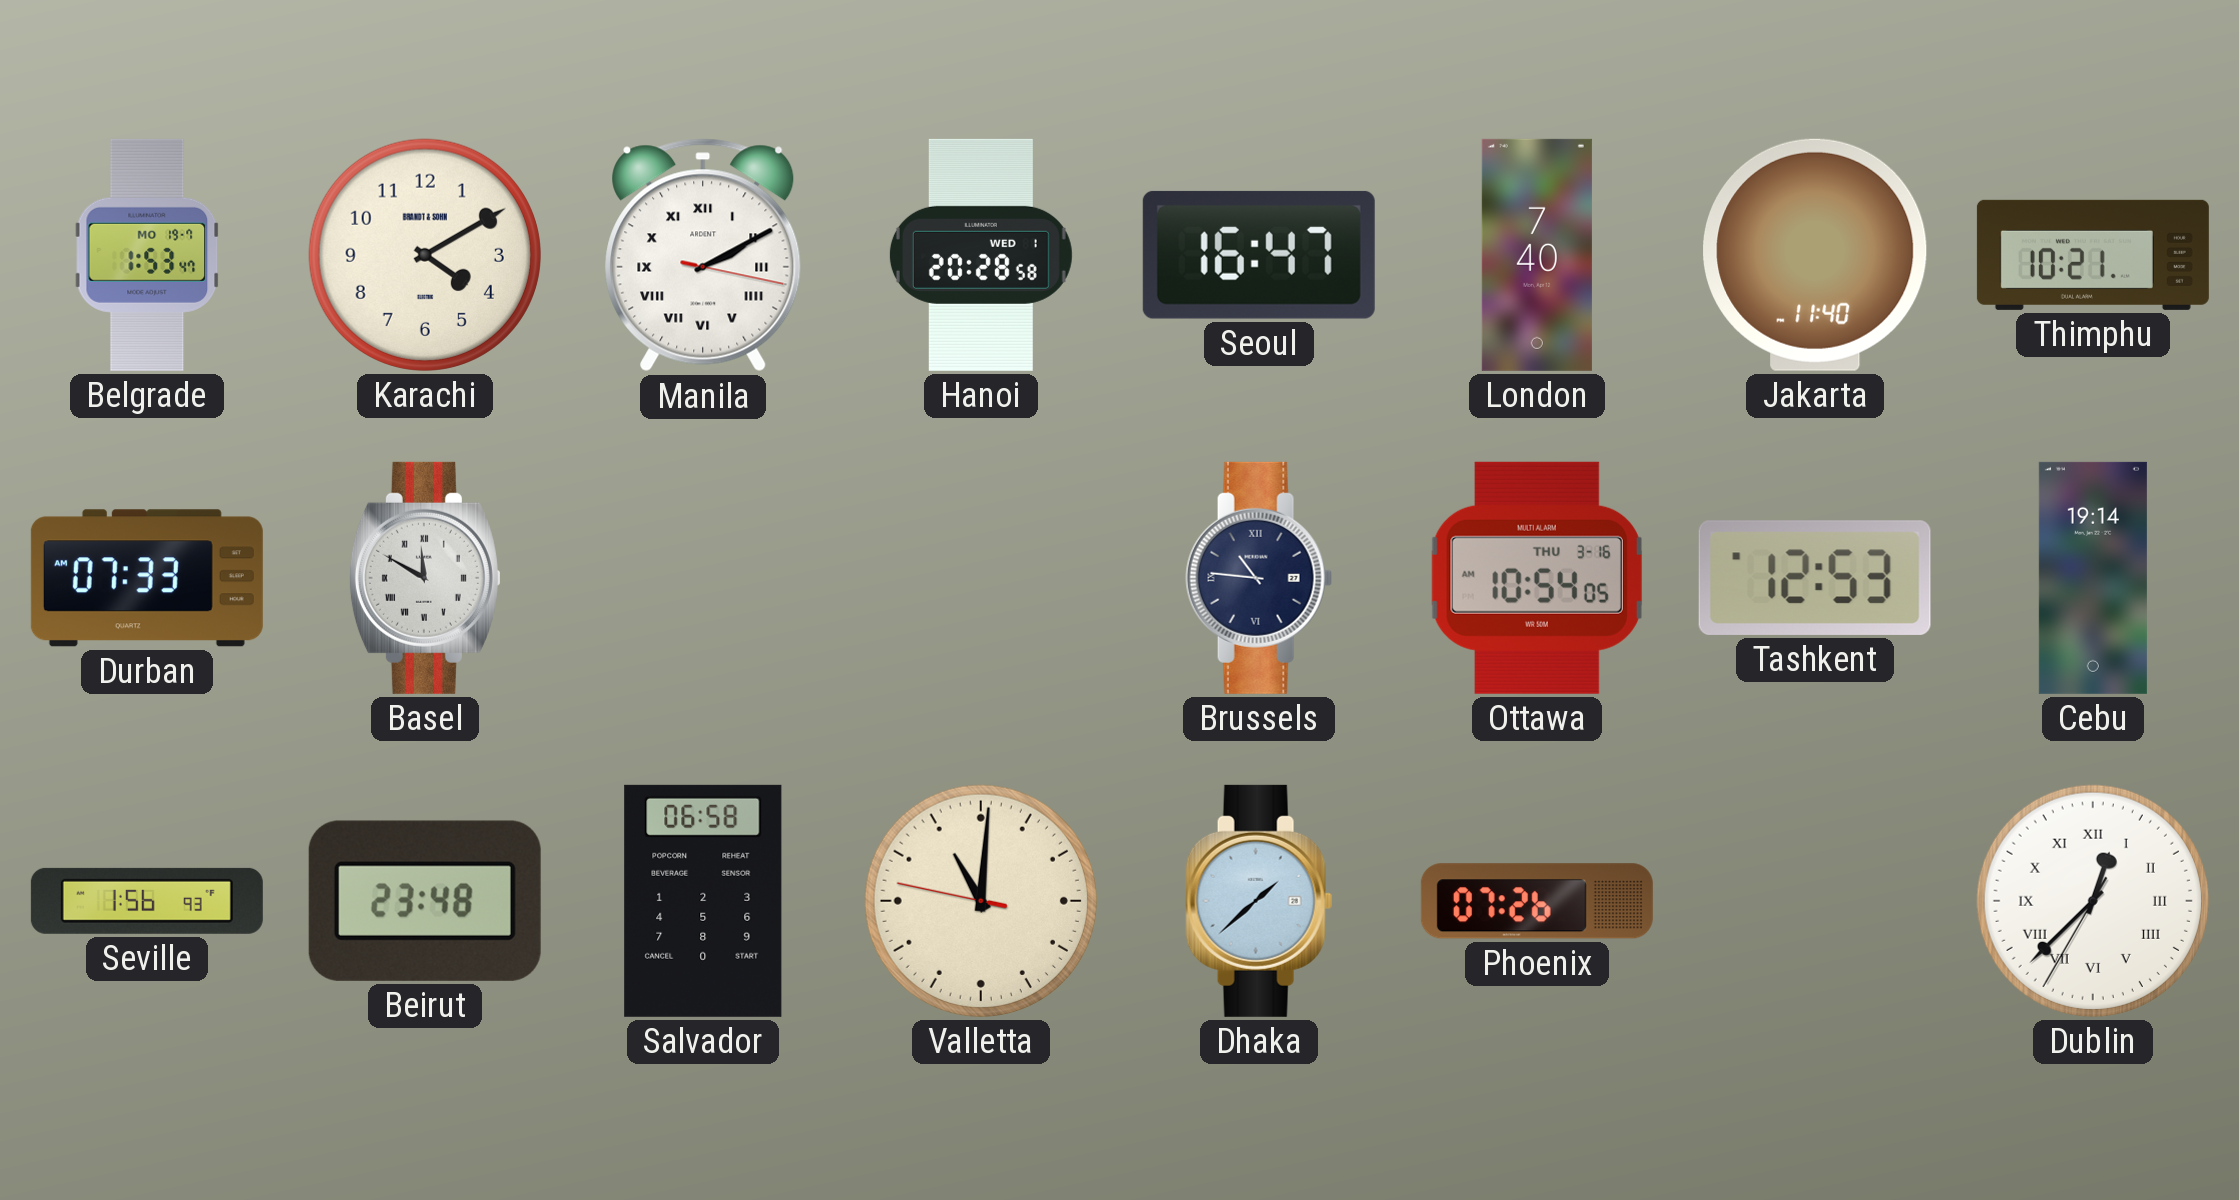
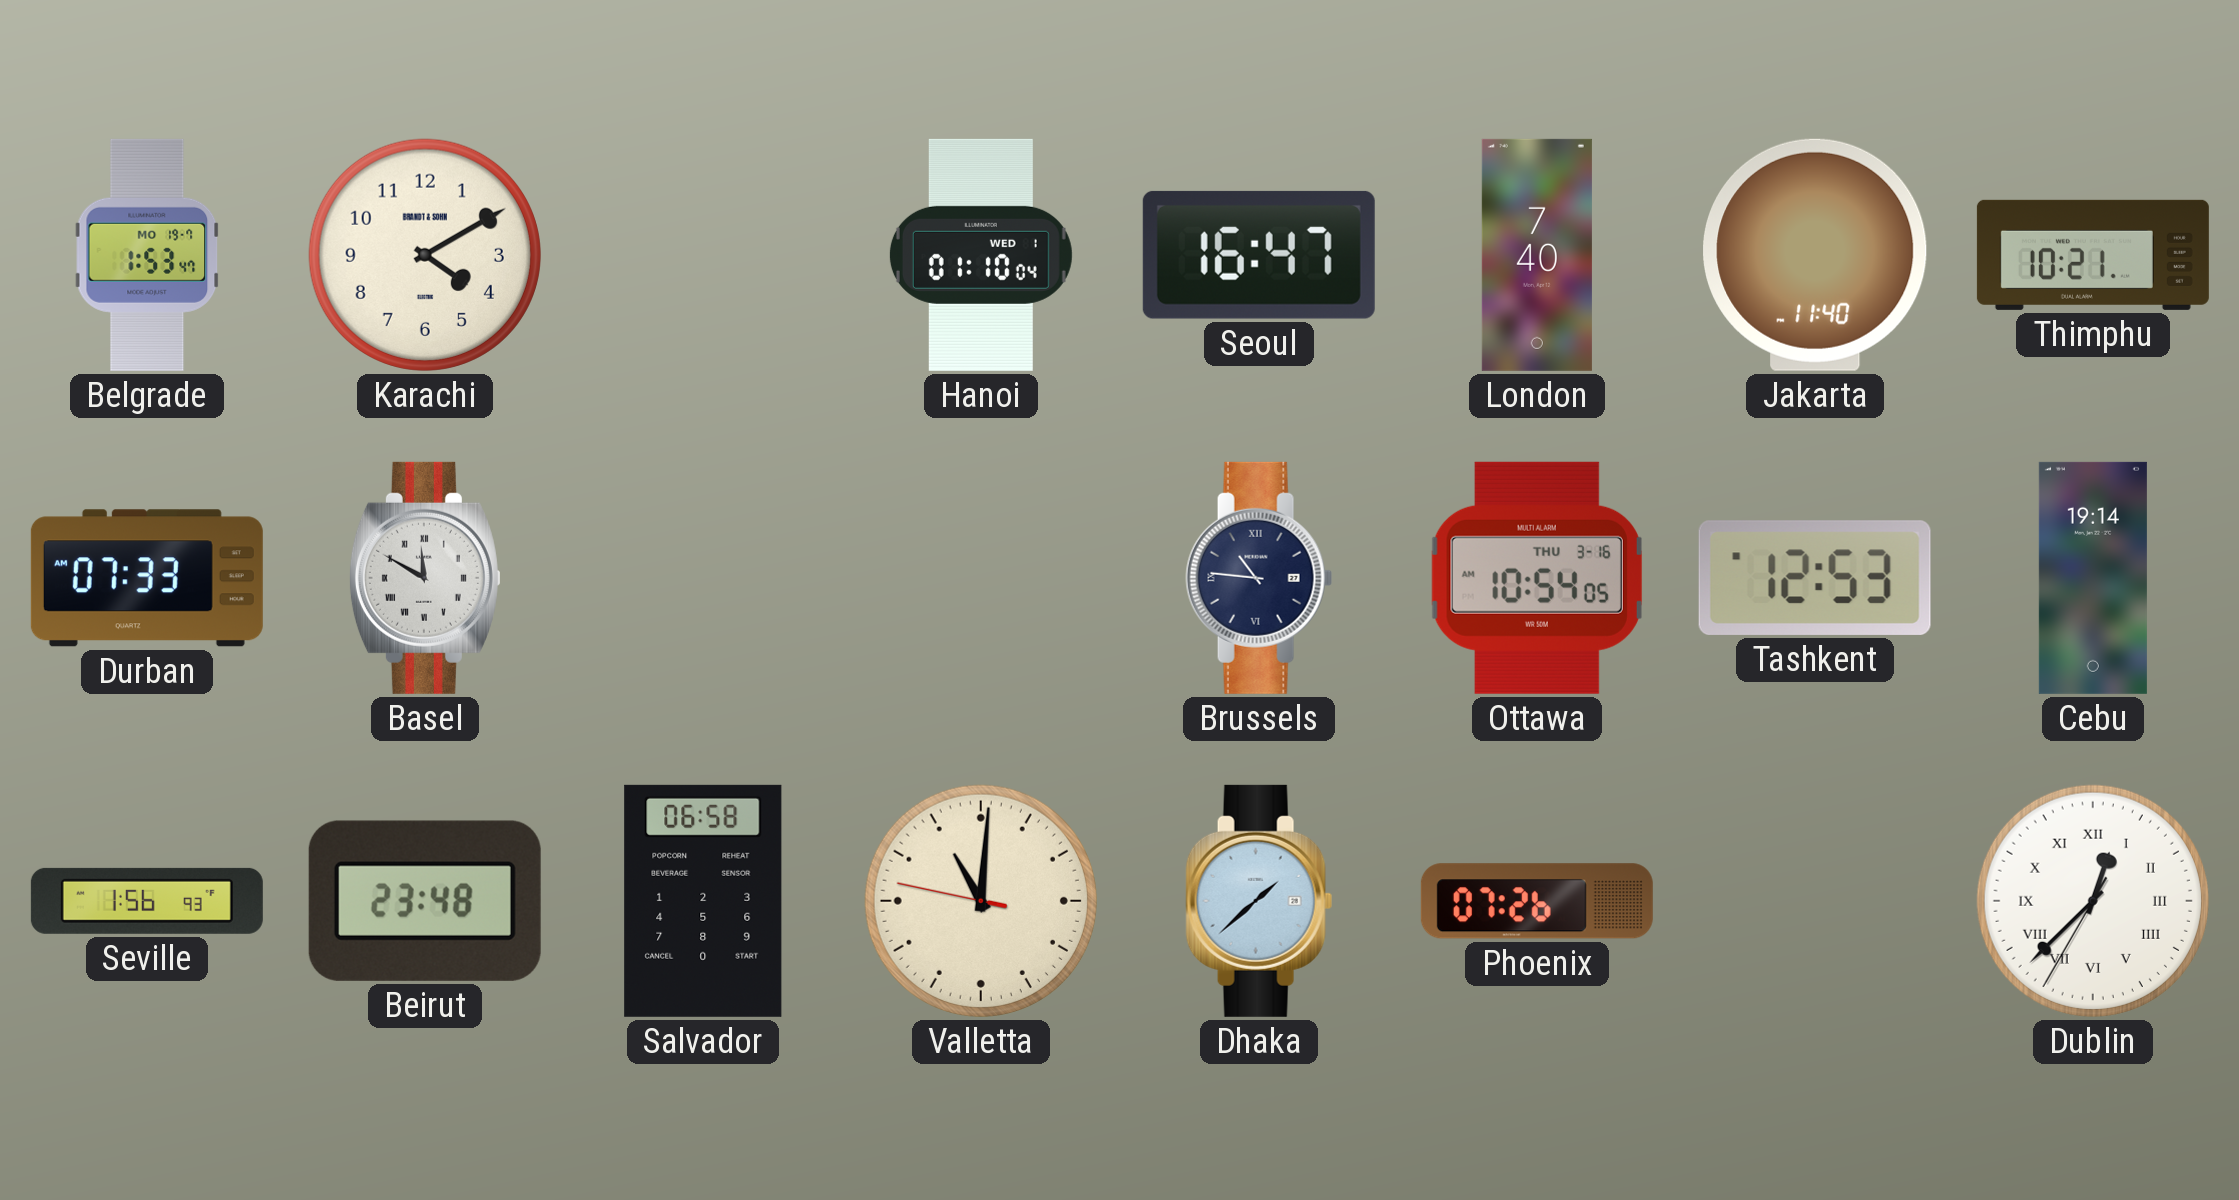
Manila: 2:10 -> none
Hanoi: 20:28 -> 01:10
